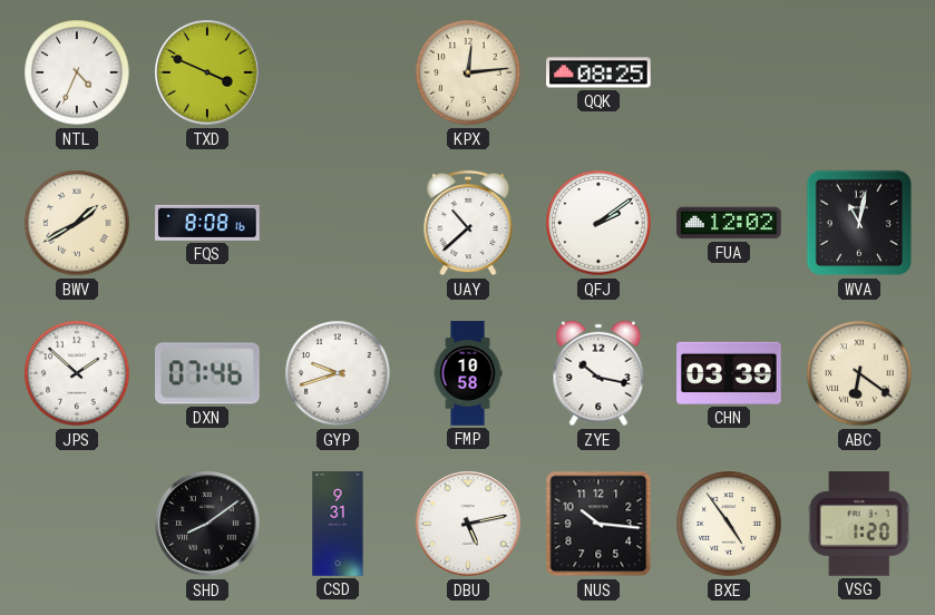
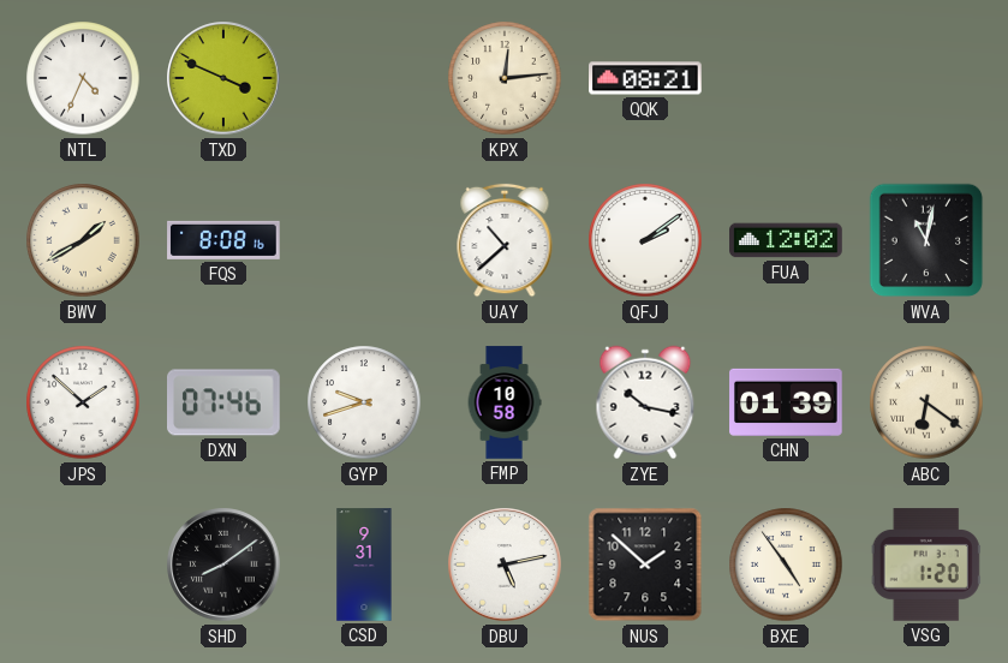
QQK: 08:25 -> 08:21
CHN: 03:39 -> 01:39
NUS: 10:16 -> 1:52
